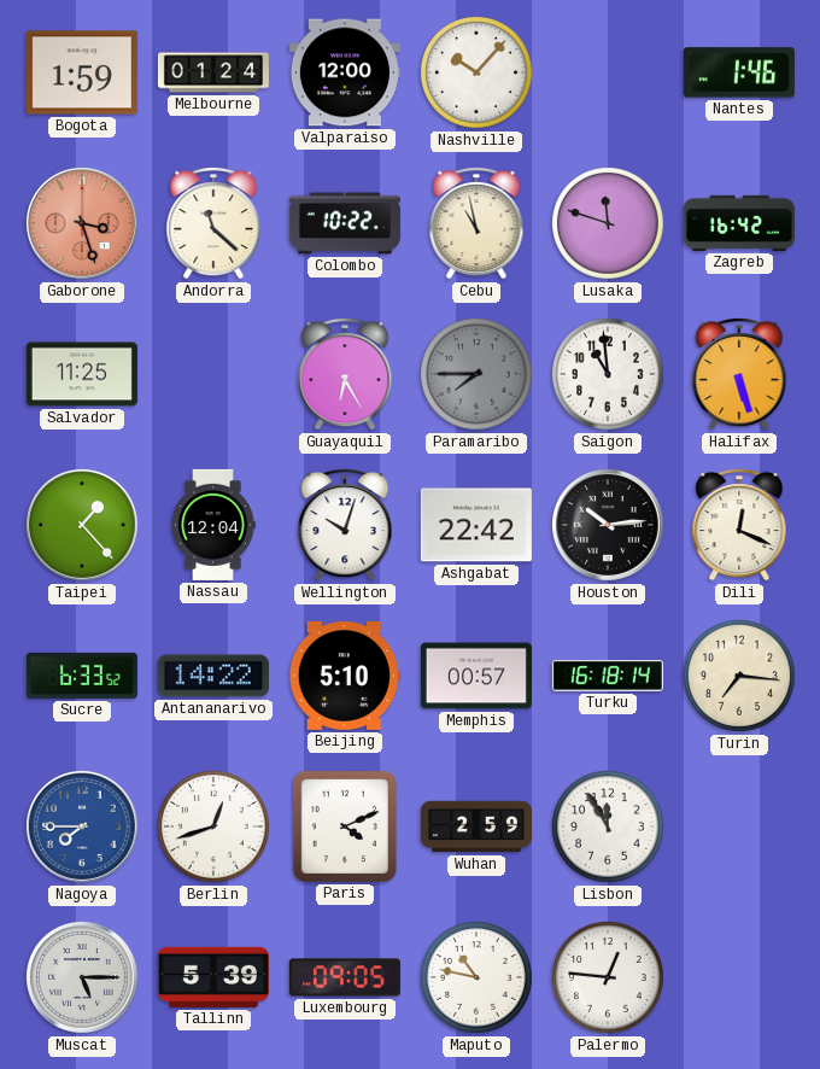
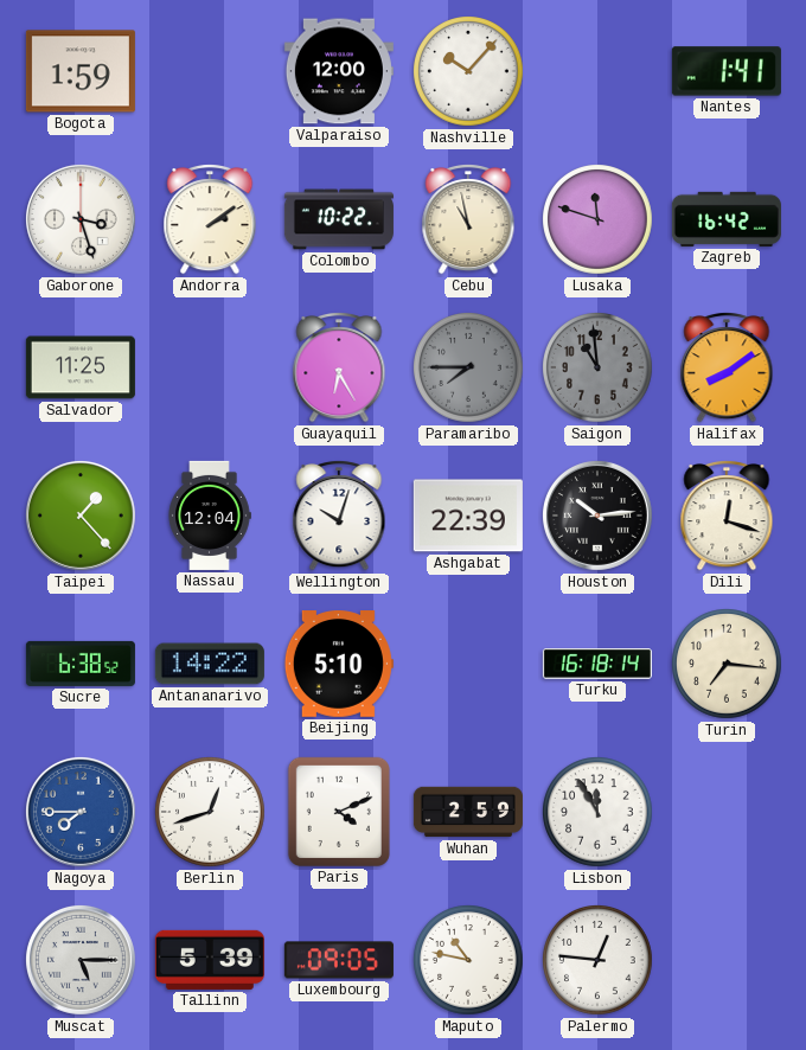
Melbourne: 01:24 -> none
Nantes: 1:46 -> 1:41
Gaborone dial: salmon -> white
Andorra: 11:22 -> 2:09
Saigon dial: white -> grey
Halifax: 5:27 -> 8:09
Ashgabat: 22:42 -> 22:39
Dili: 12:19 -> 12:18
Sucre: 6:33 -> 6:38
Memphis: 00:57 -> none
